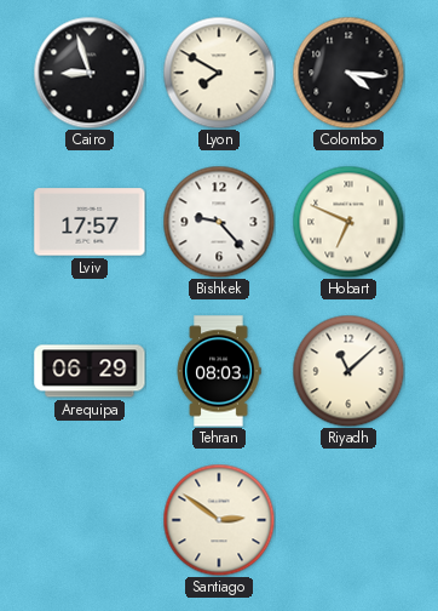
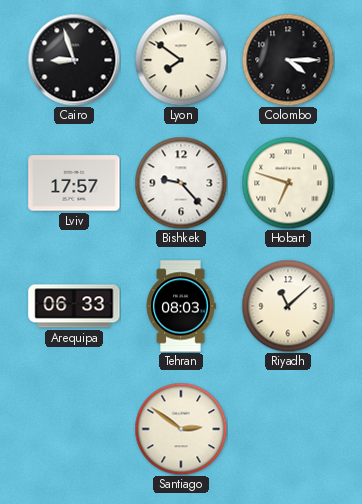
Lyon: 7:50 -> 7:51
Colombo: 4:16 -> 4:15
Hobart: 6:49 -> 6:48
Arequipa: 06:29 -> 06:33
